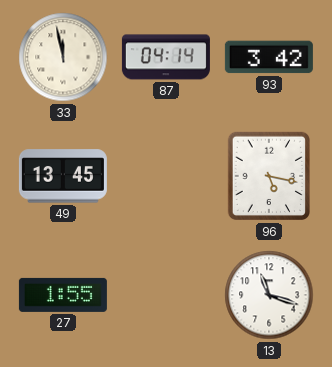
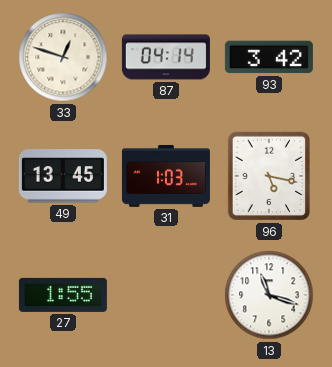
33: 11:58 -> 12:48
31: none -> 1:03
